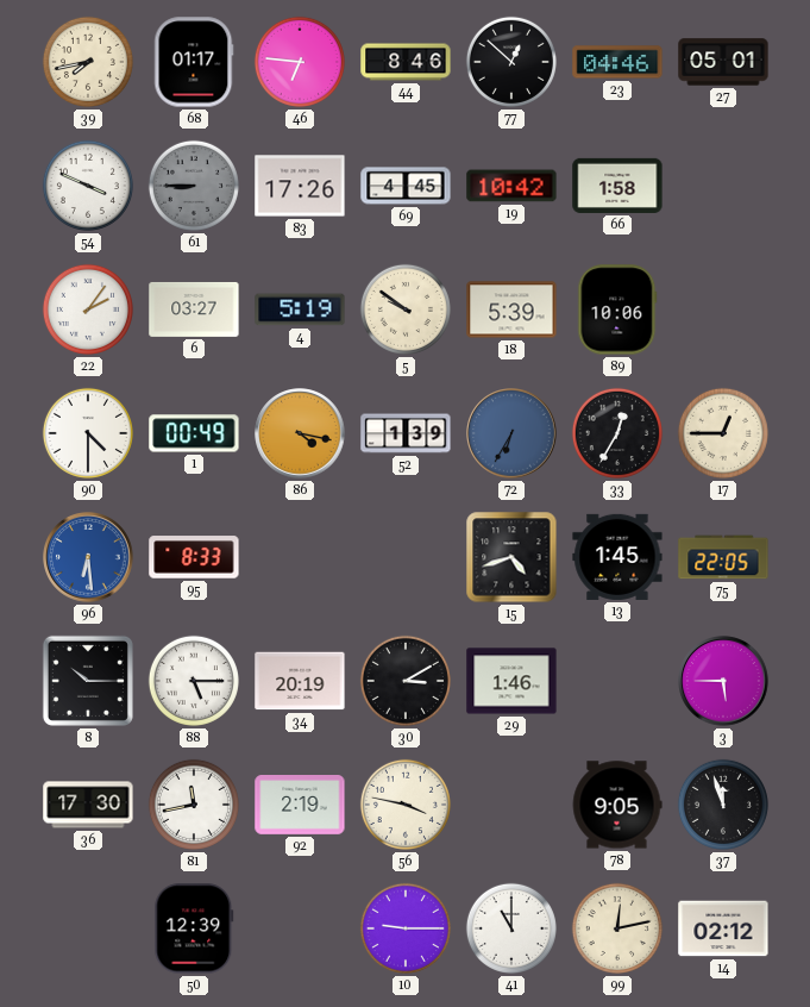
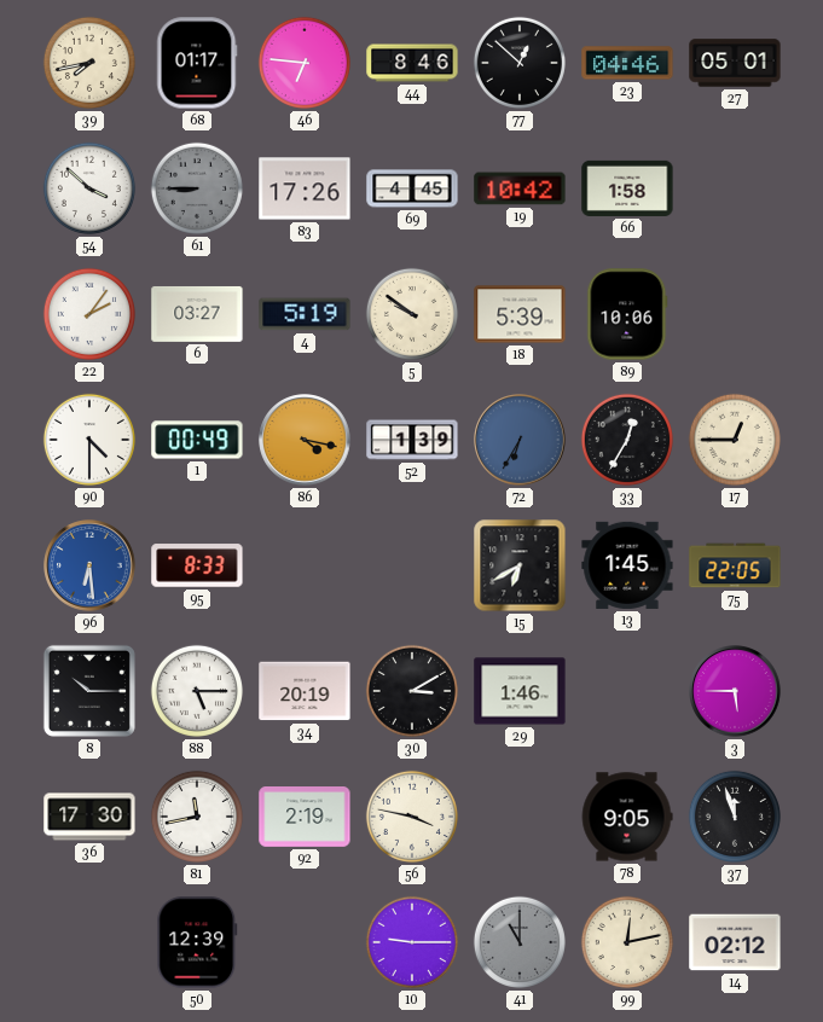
54: 3:49 -> 3:52
15: 4:42 -> 6:40
41 dial: white -> grey
